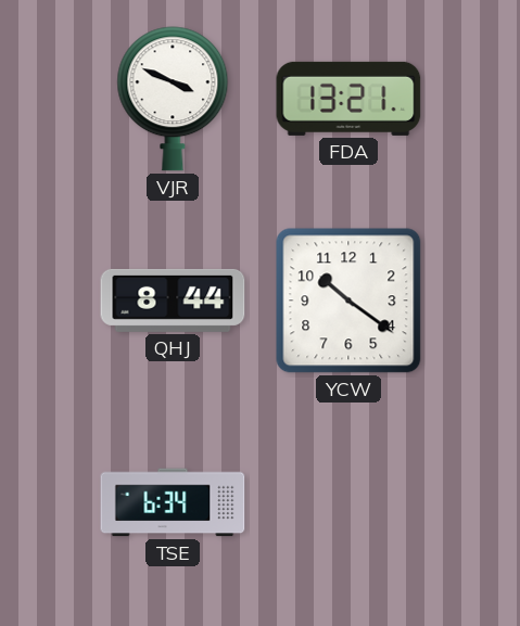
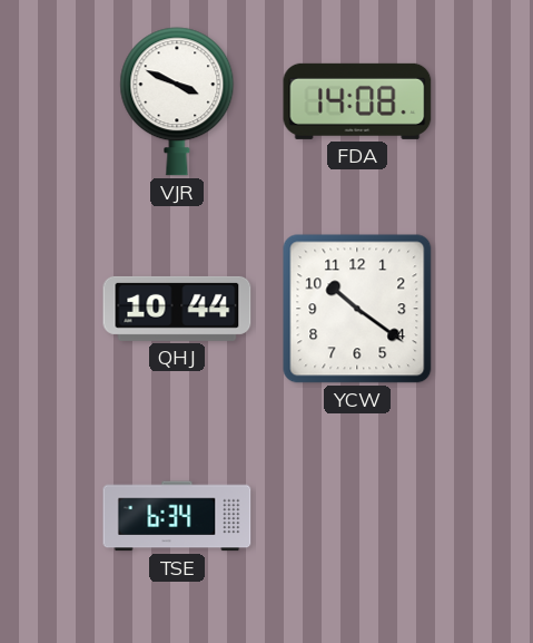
FDA: 13:21 -> 14:08
QHJ: 8:44 -> 10:44
